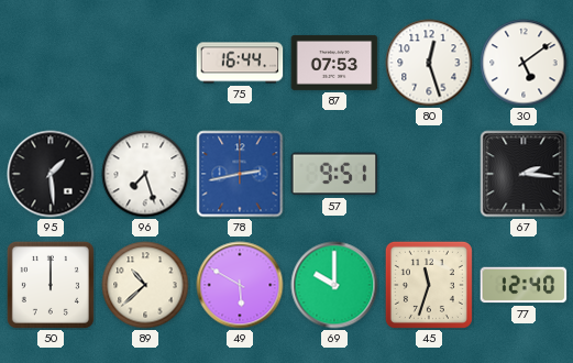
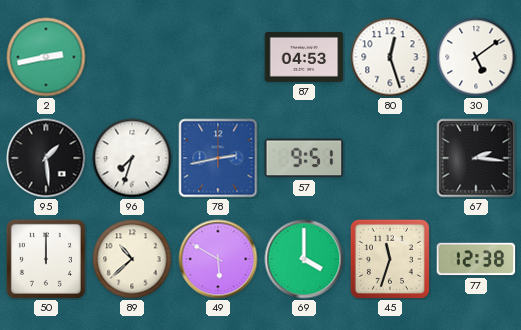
2: none -> 2:43
75: 16:44 -> none
87: 07:53 -> 04:53
96: 7:27 -> 7:33
69: 10:00 -> 4:00
77: 12:40 -> 12:38
